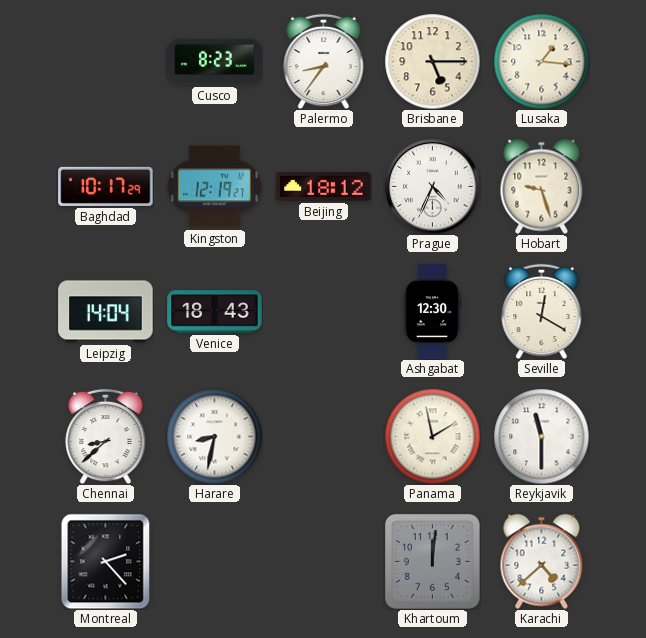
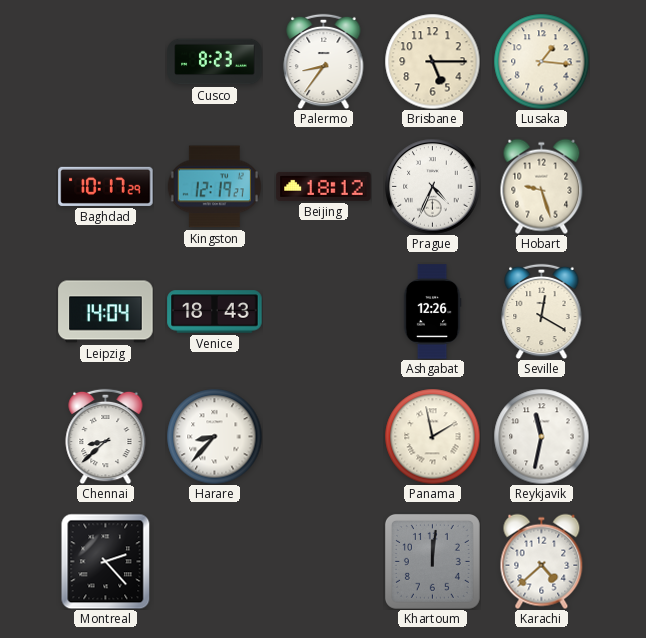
Ashgabat: 12:30 -> 12:26
Harare: 8:32 -> 8:37
Reykjavik: 11:30 -> 11:32
